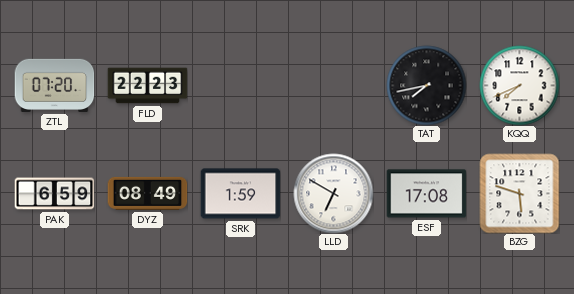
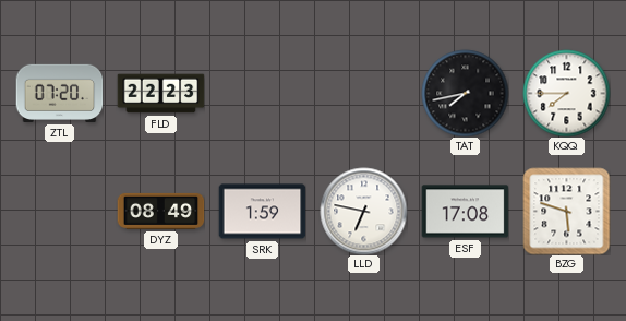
KQQ: 7:41 -> 7:45
PAK: 6:59 -> none
LLD: 6:50 -> 6:47
